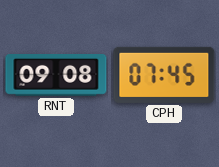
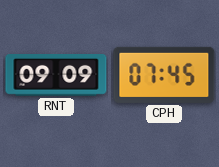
RNT: 09:08 -> 09:09
